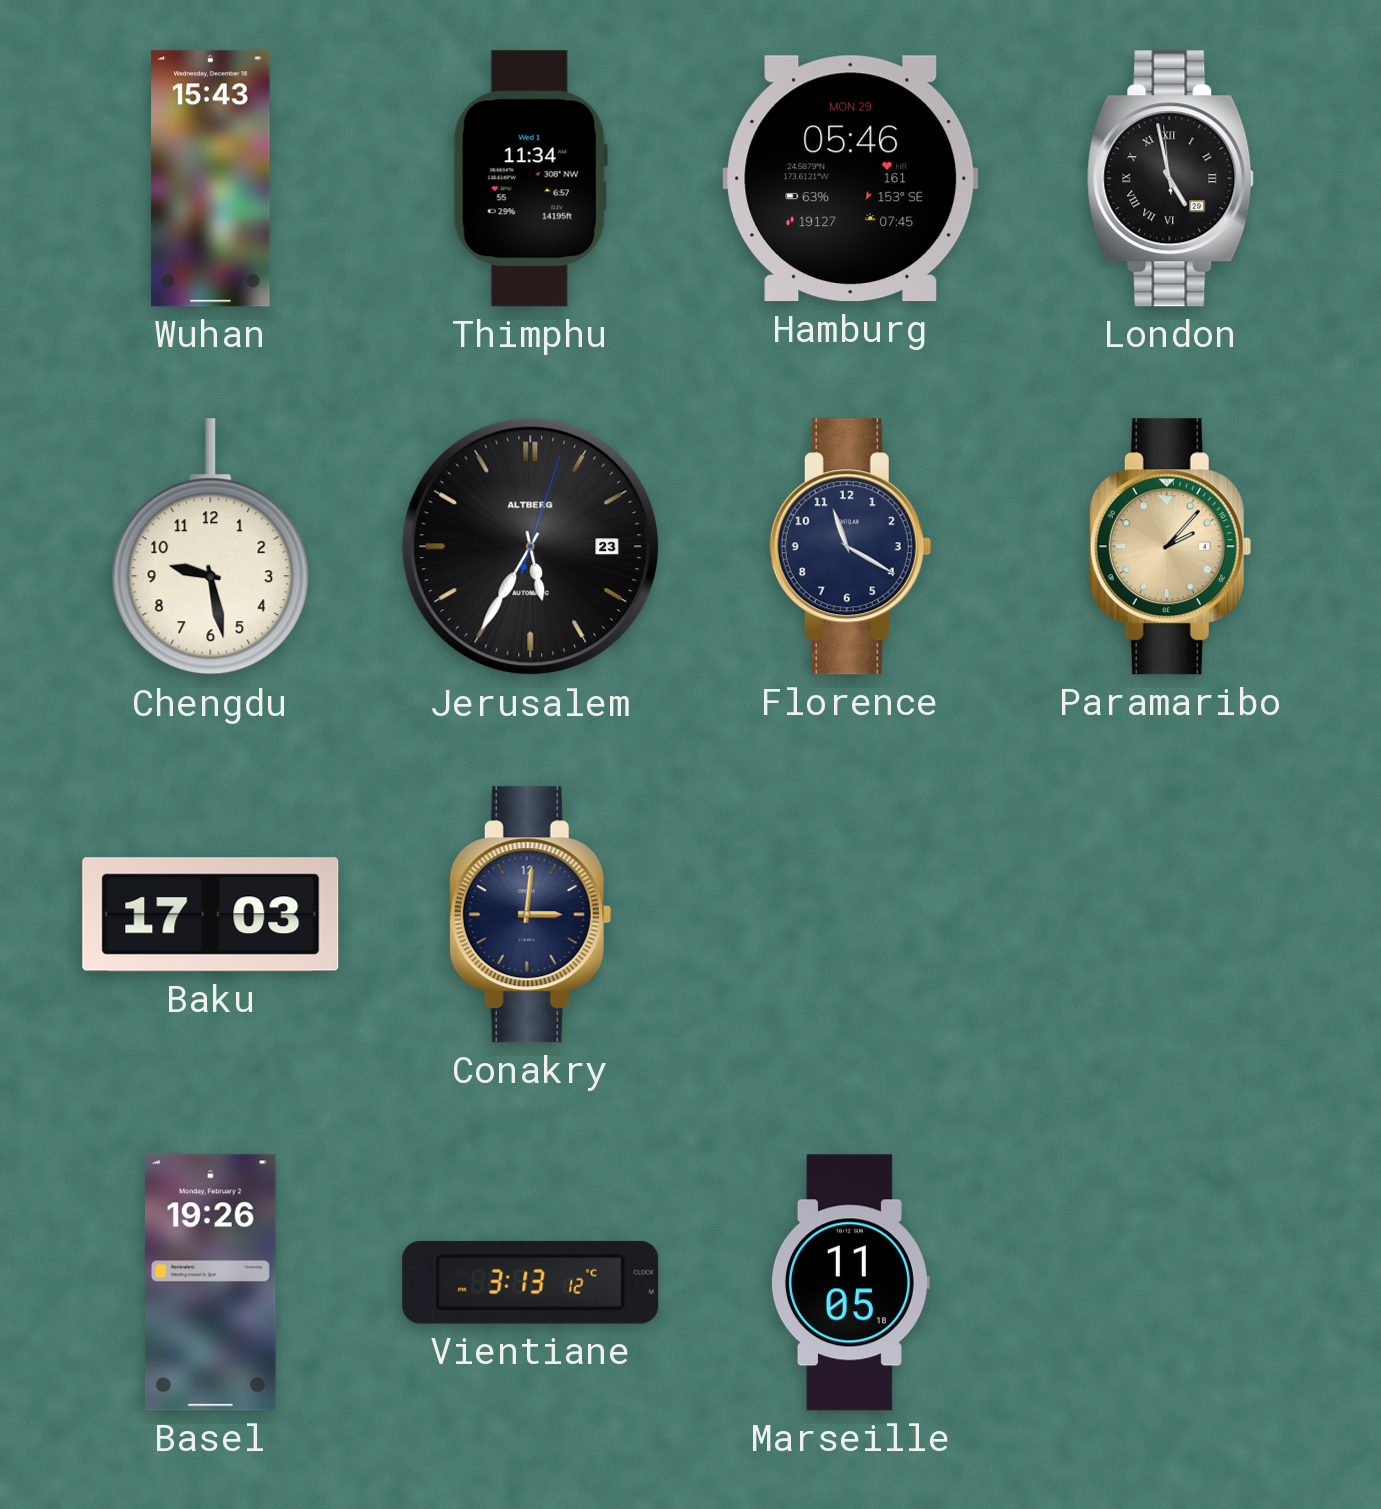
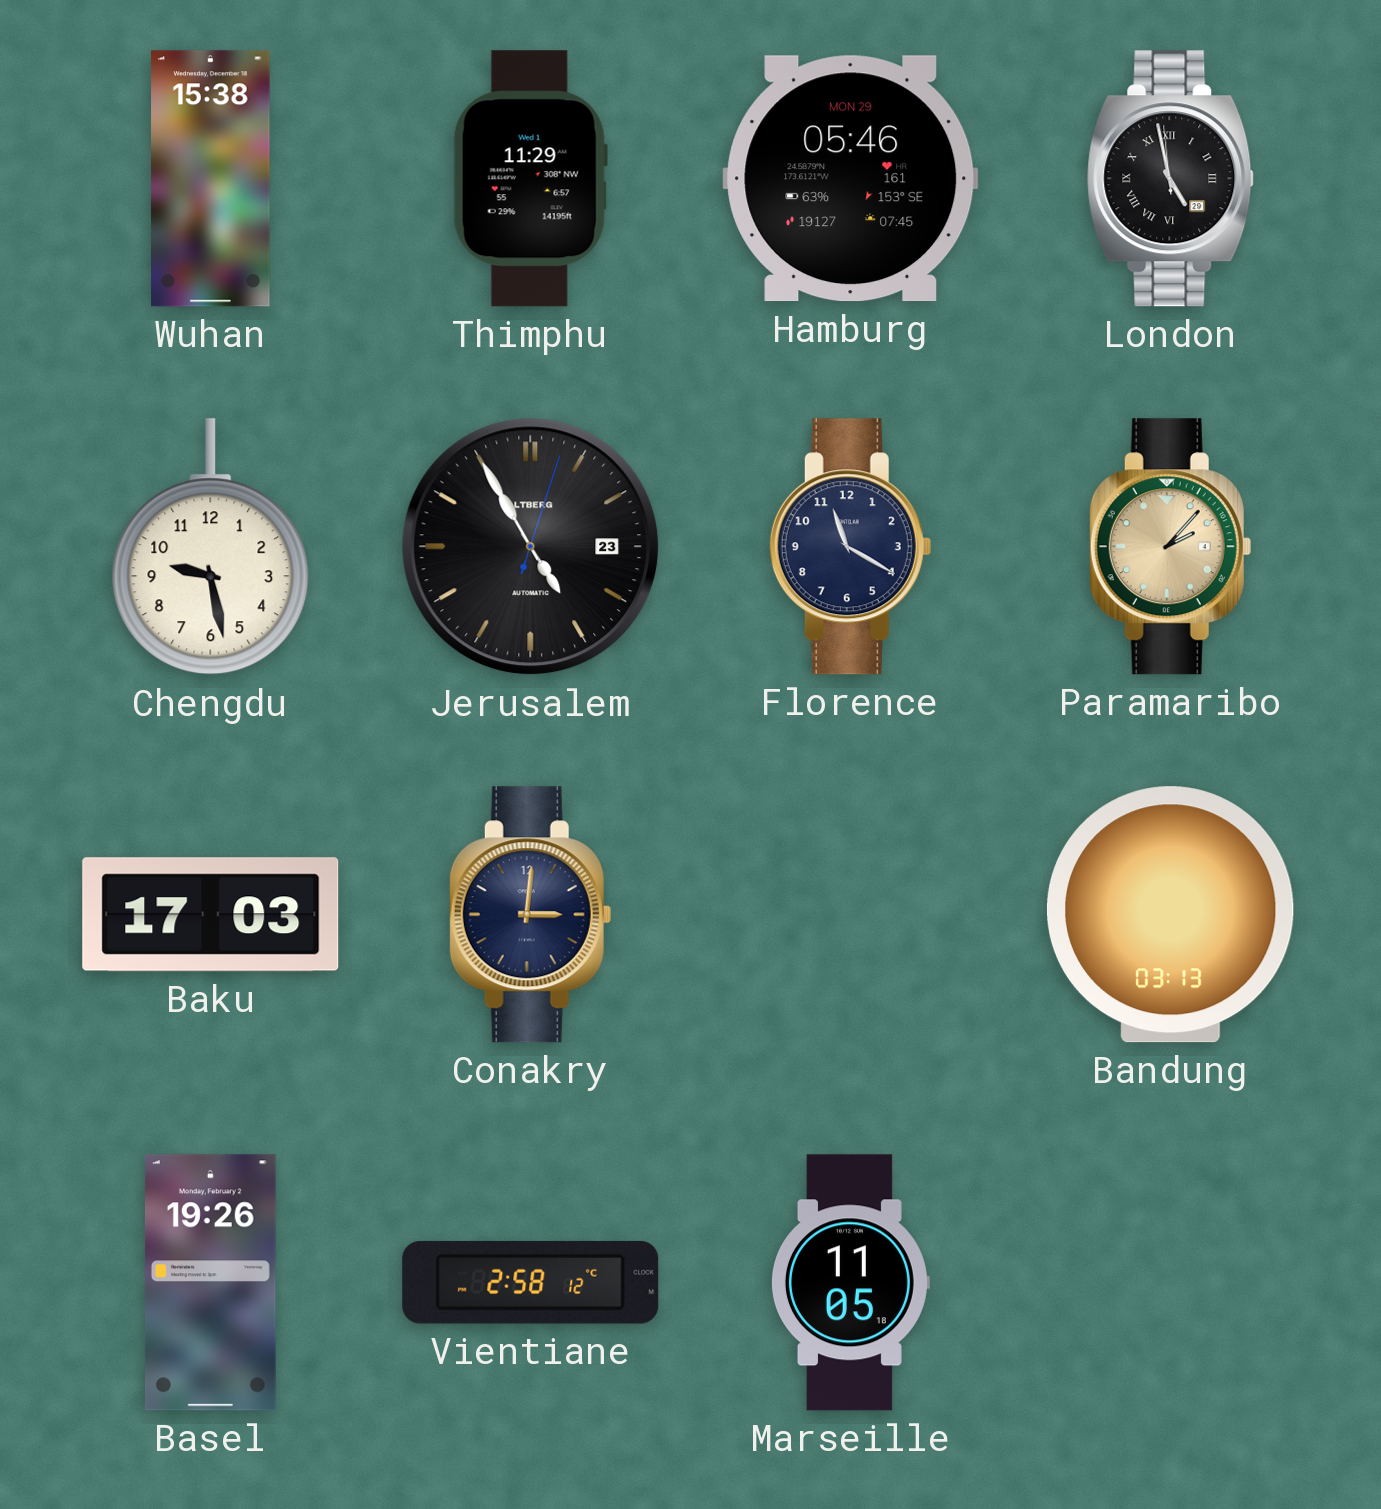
Wuhan: 15:43 -> 15:38
Thimphu: 11:34 -> 11:29
Jerusalem: 5:35 -> 4:55
Bandung: none -> 03:13
Vientiane: 3:13 -> 2:58
